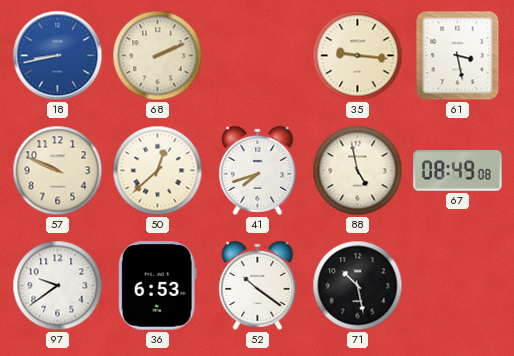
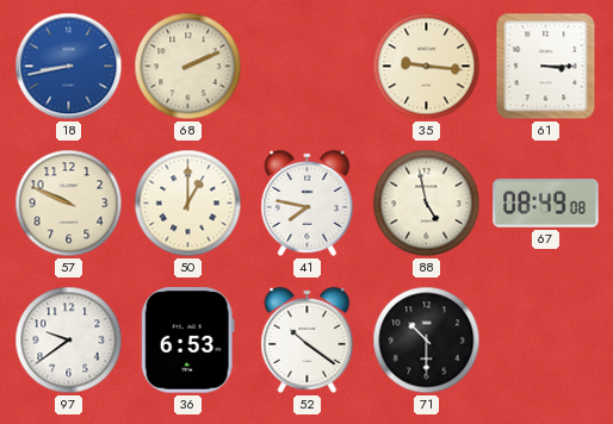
61: 3:28 -> 3:15
50: 12:38 -> 1:00
41: 7:42 -> 7:47
71: 10:28 -> 10:30
